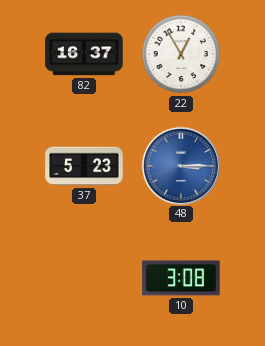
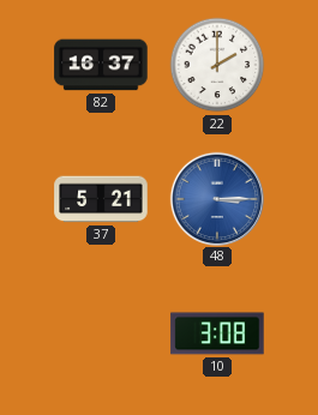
22: 12:55 -> 2:00
37: 5:23 -> 5:21
